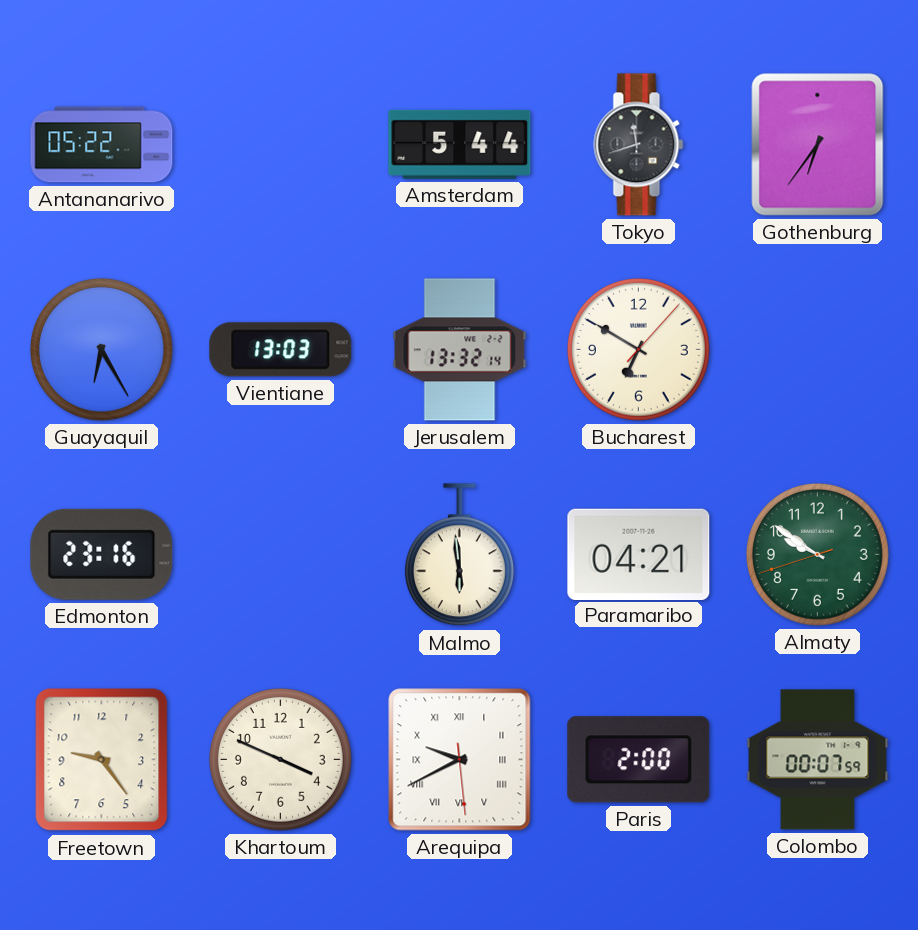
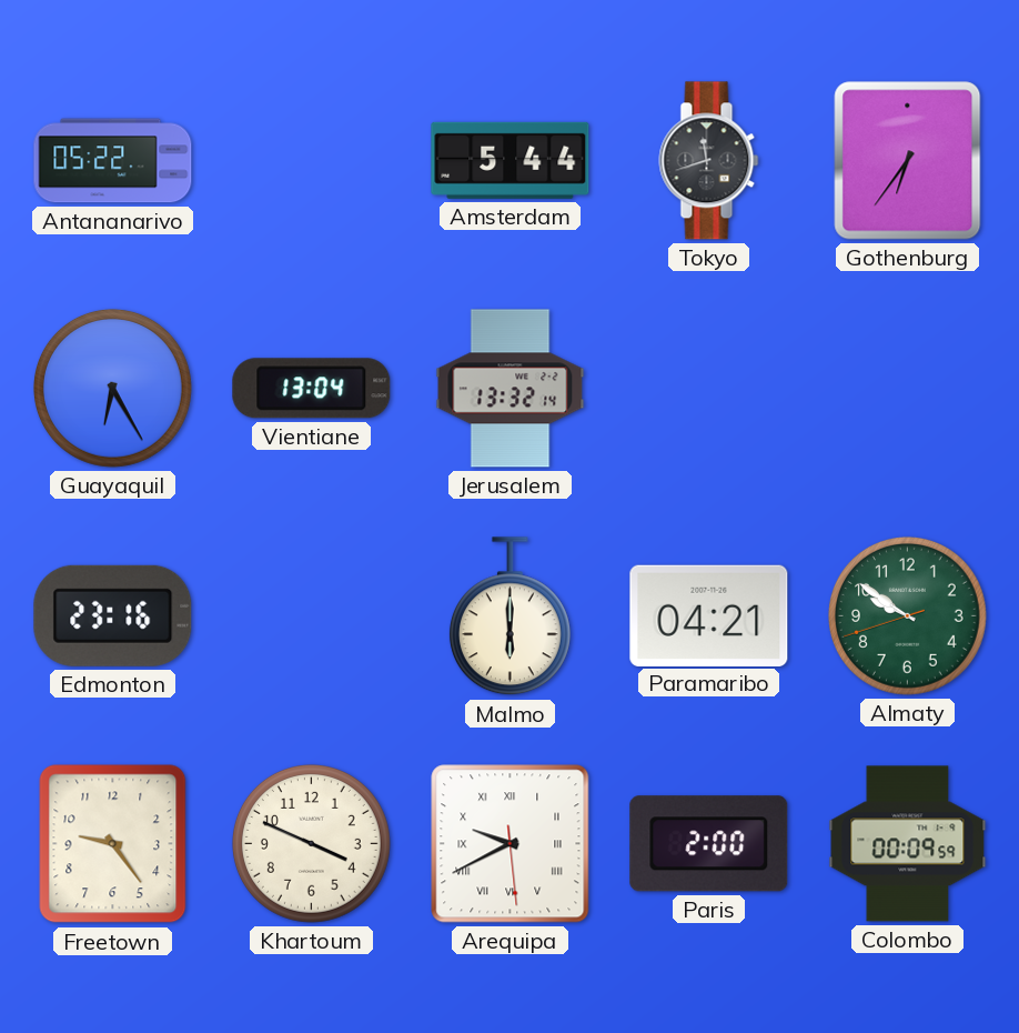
Vientiane: 13:03 -> 13:04
Bucharest: 6:50 -> none
Malmo: 5:59 -> 6:00
Colombo: 00:07 -> 00:09
